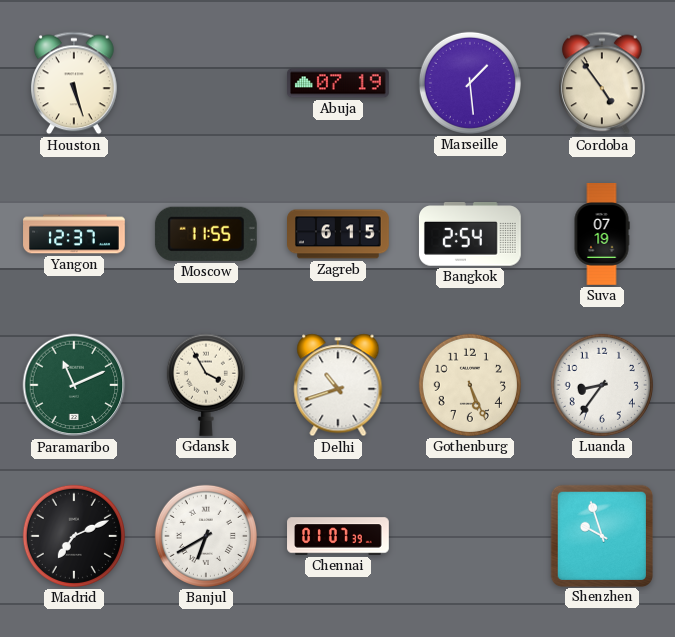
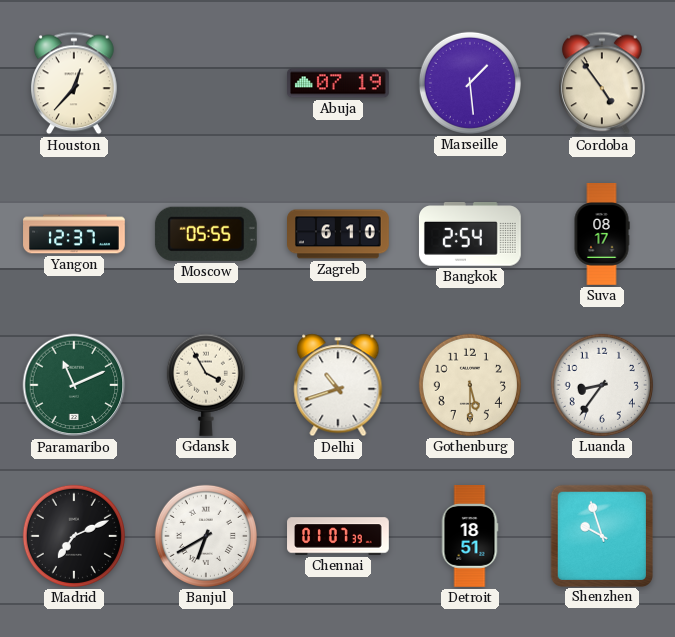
Houston: 5:27 -> 12:37
Moscow: 11:55 -> 05:55
Zagreb: 6:15 -> 6:10
Suva: 07:19 -> 08:17
Gothenburg: 5:26 -> 5:30
Detroit: none -> 18:51
